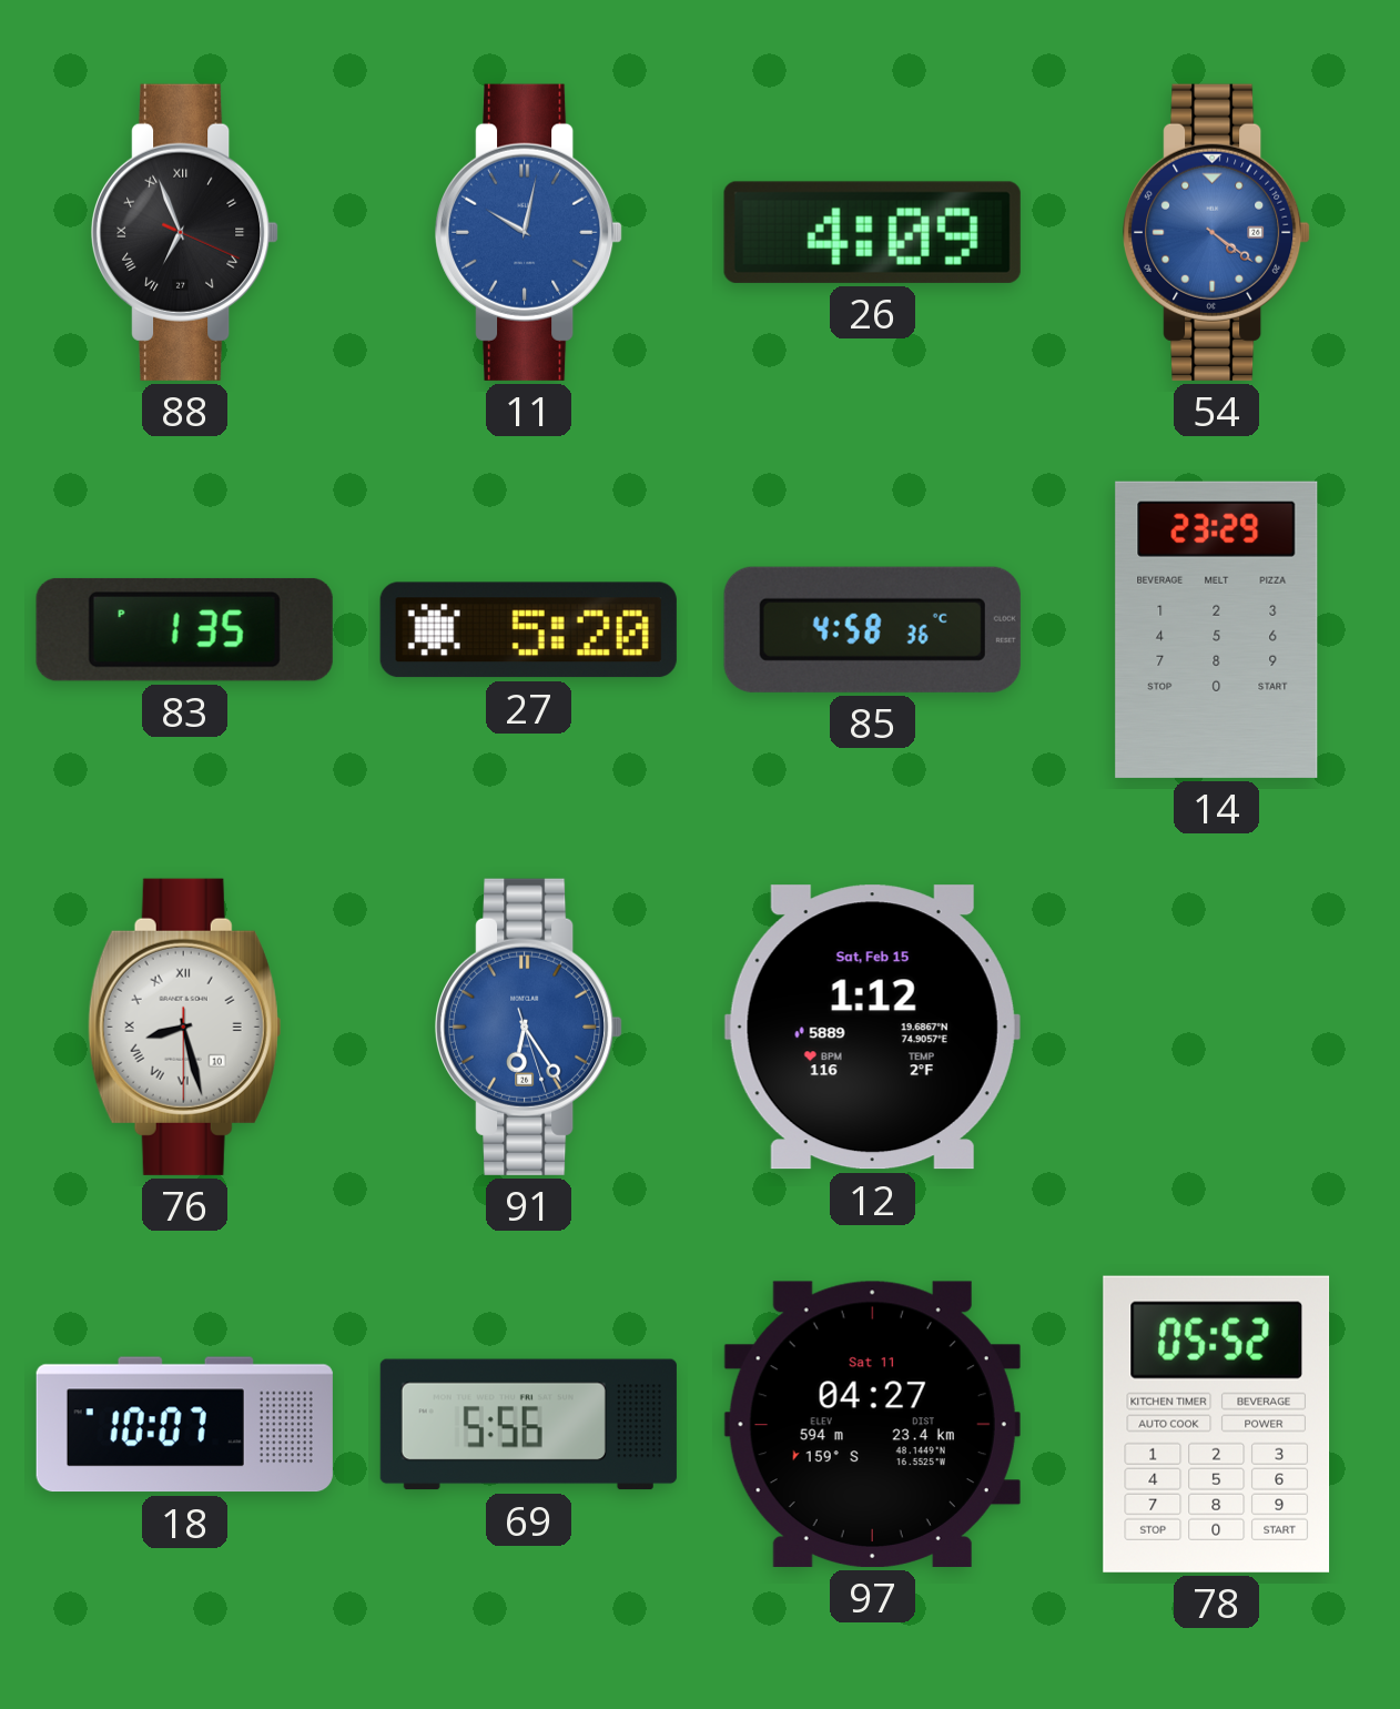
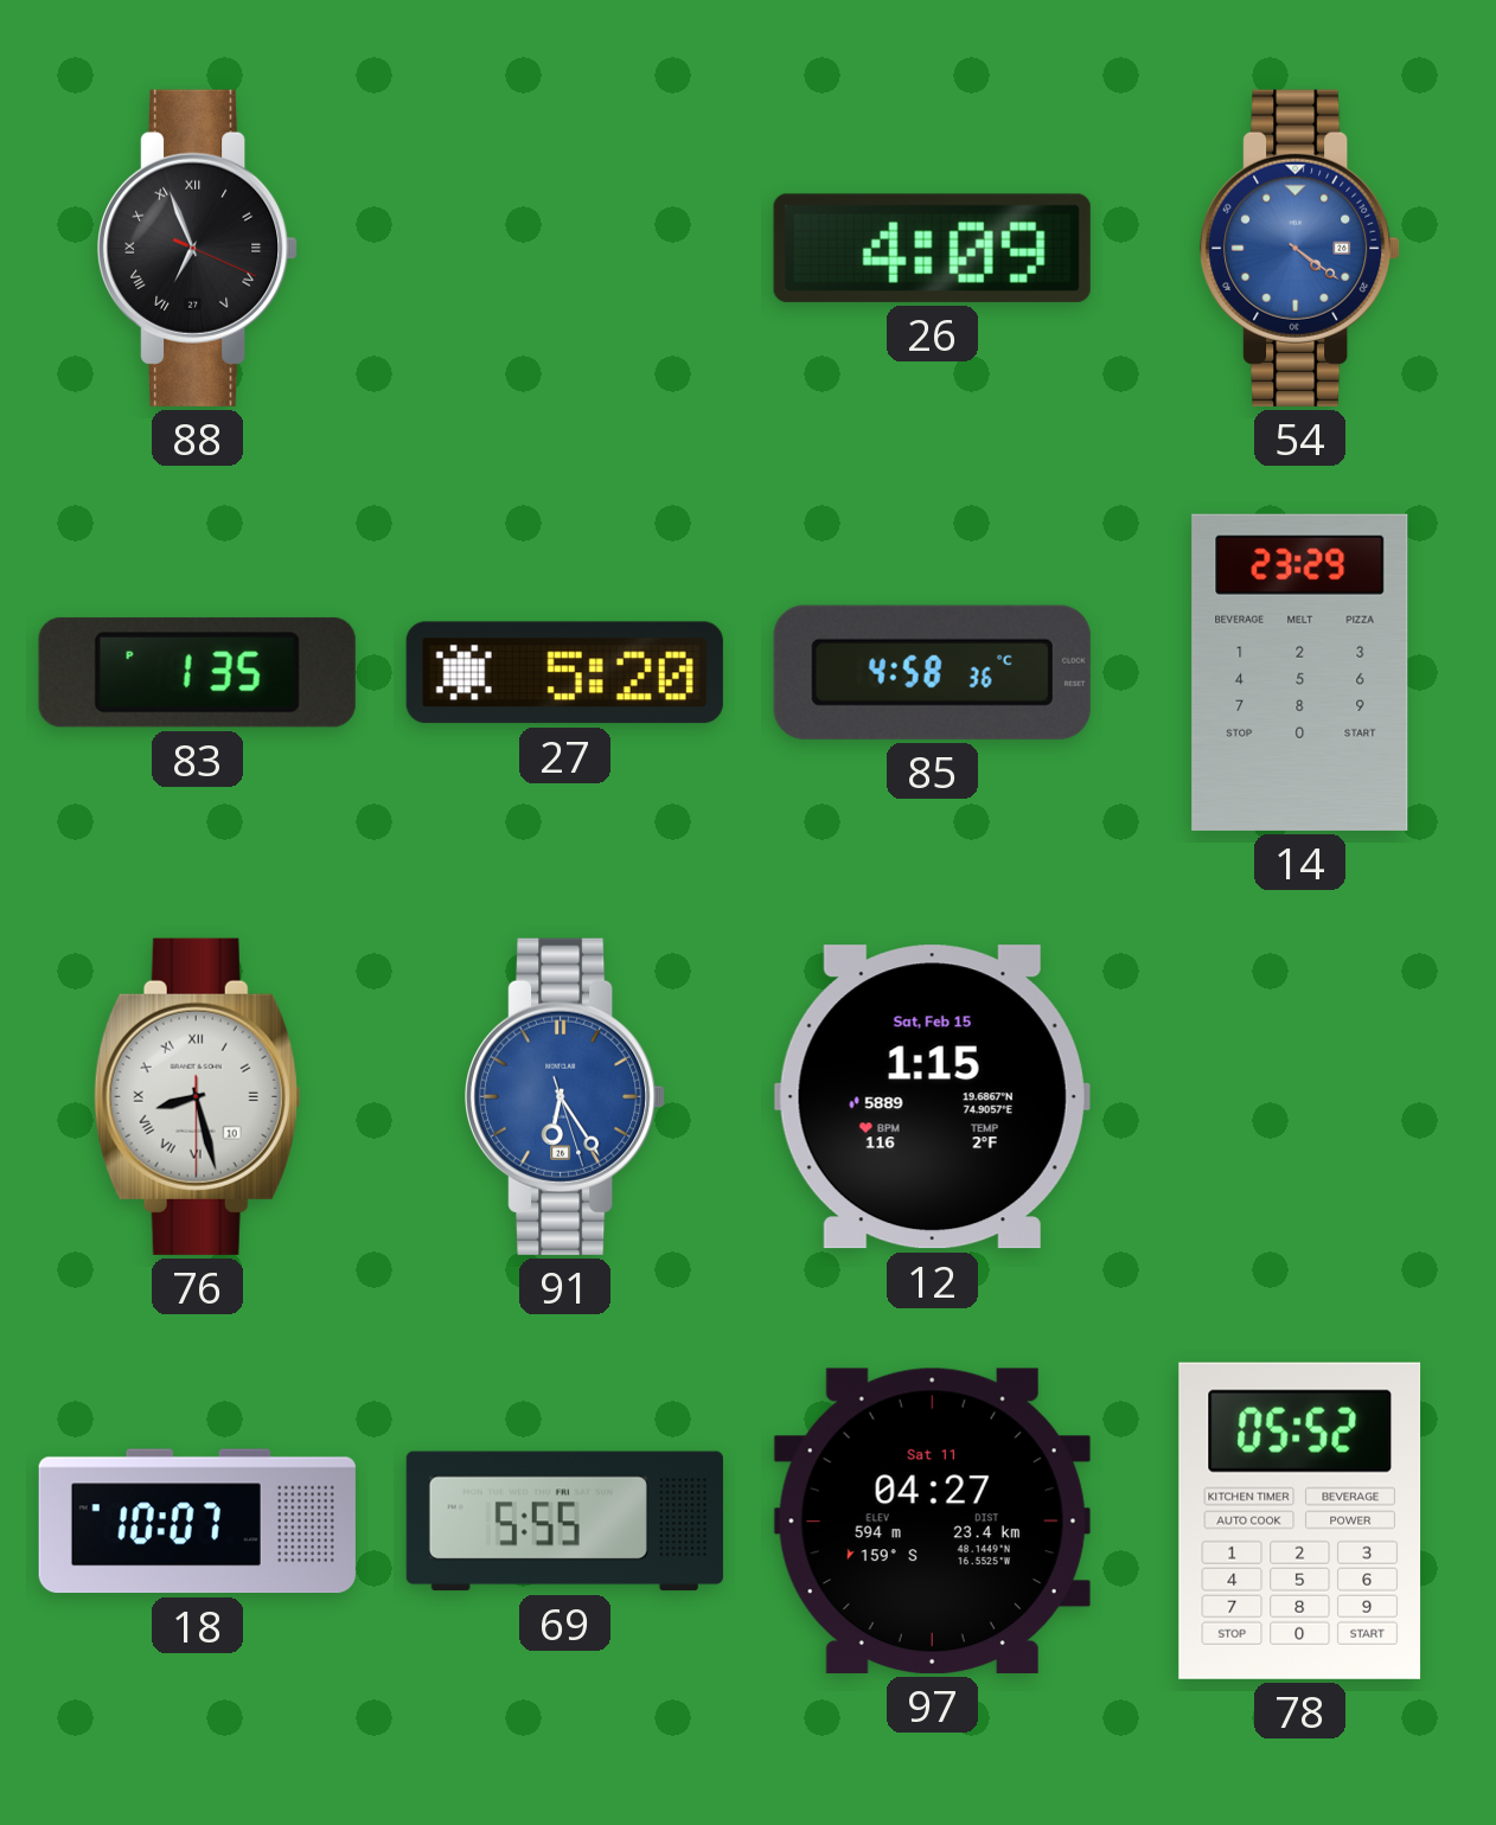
11: 10:02 -> none
12: 1:12 -> 1:15
69: 5:56 -> 5:55
